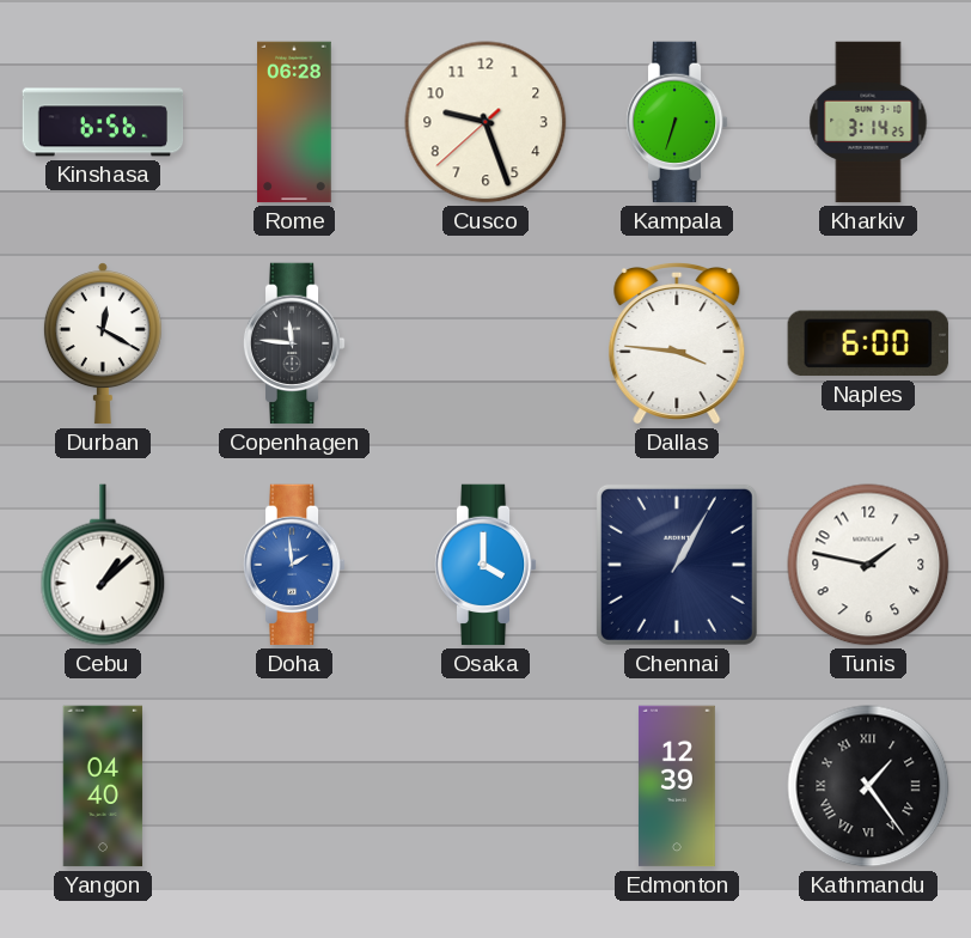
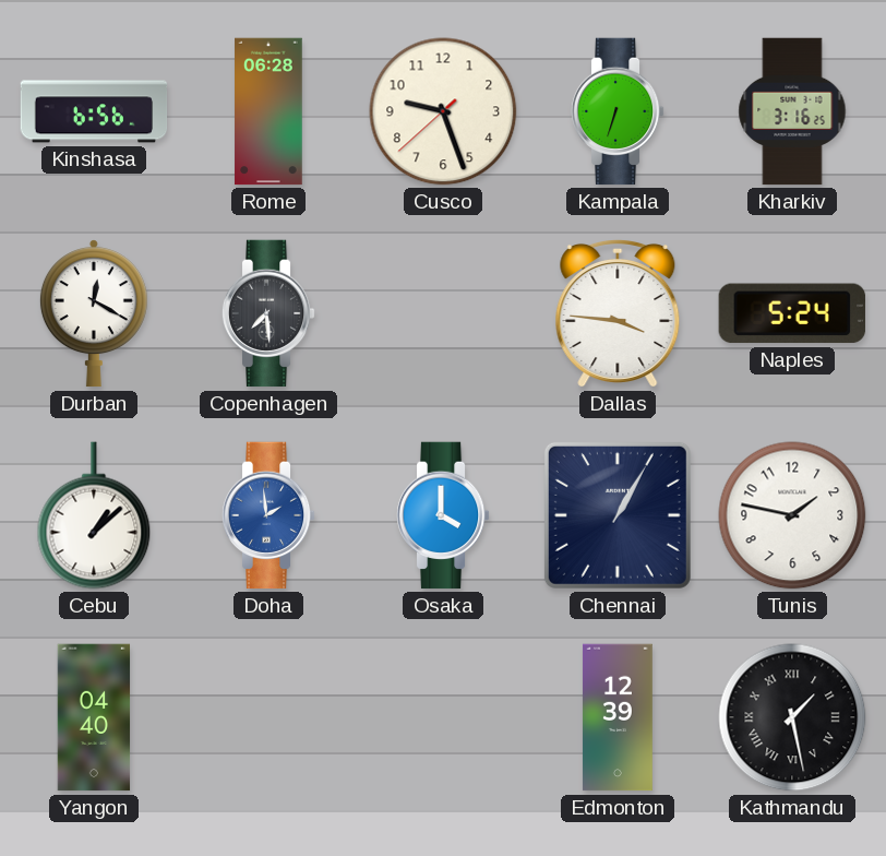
Kharkiv: 3:14 -> 3:16
Copenhagen: 11:46 -> 7:29
Naples: 6:00 -> 5:24
Kathmandu: 1:24 -> 1:28
